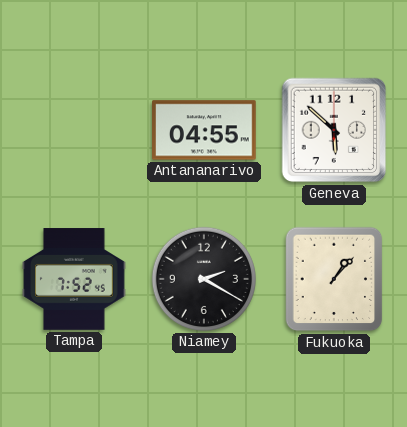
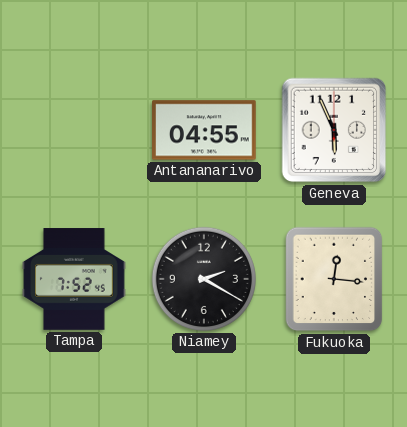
Geneva: 5:52 -> 5:56
Fukuoka: 1:07 -> 12:16
